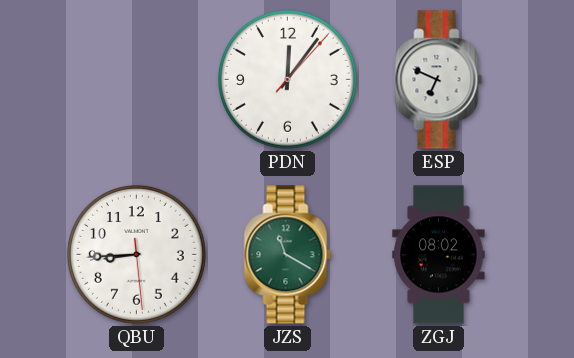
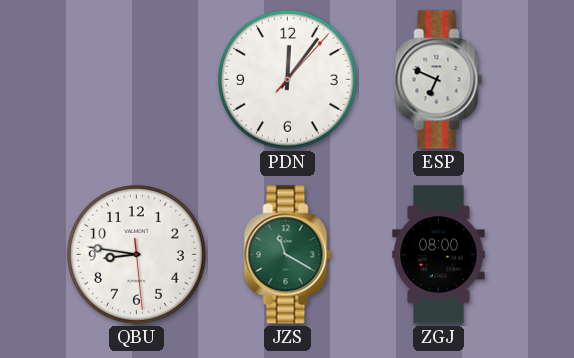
QBU: 8:44 -> 8:46
ZGJ: 08:02 -> 08:00
